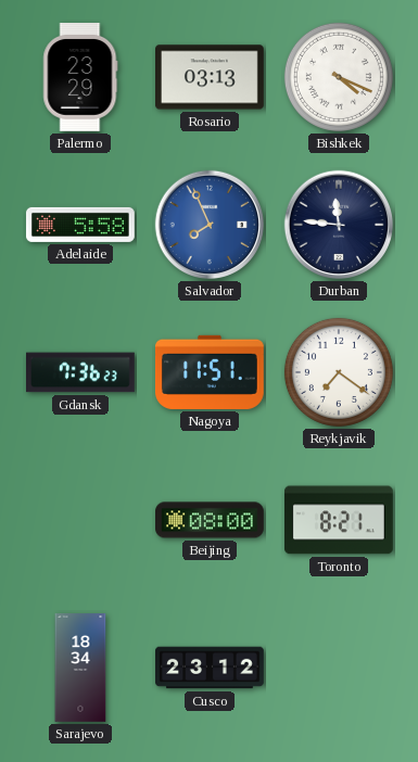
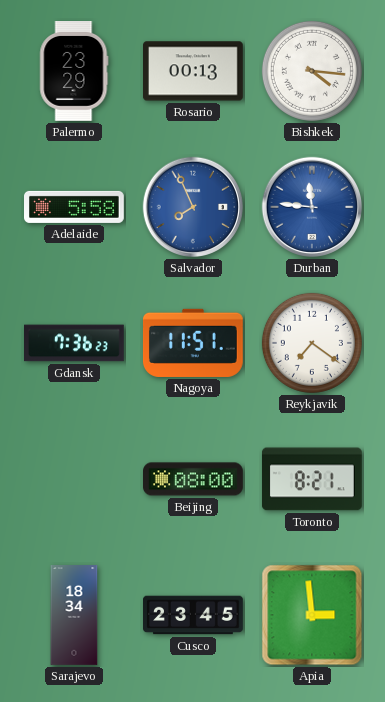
Rosario: 03:13 -> 00:13
Bishkek: 4:19 -> 4:16
Durban dial: navy -> blue
Cusco: 23:12 -> 23:45
Apia: none -> 2:59
